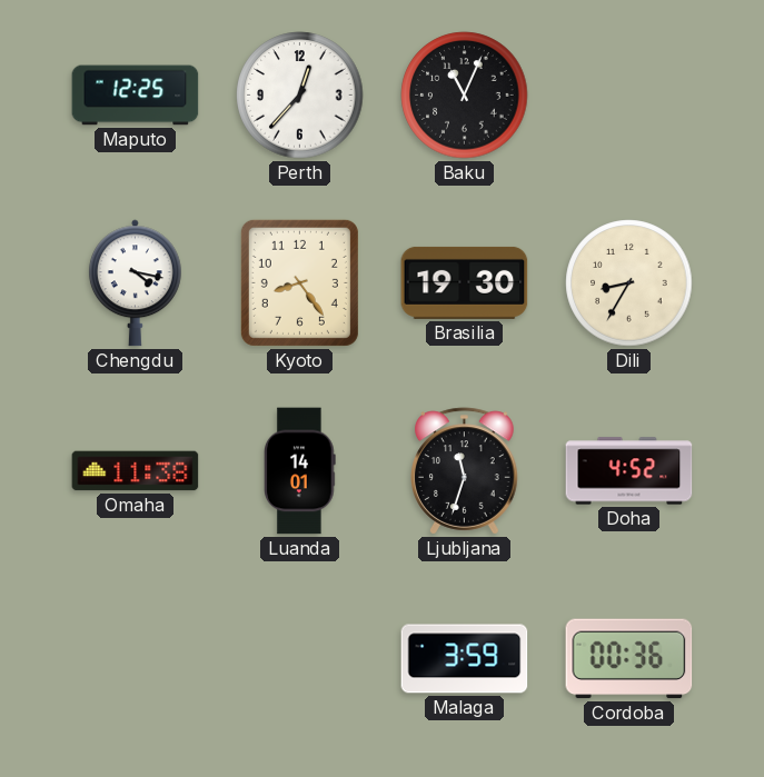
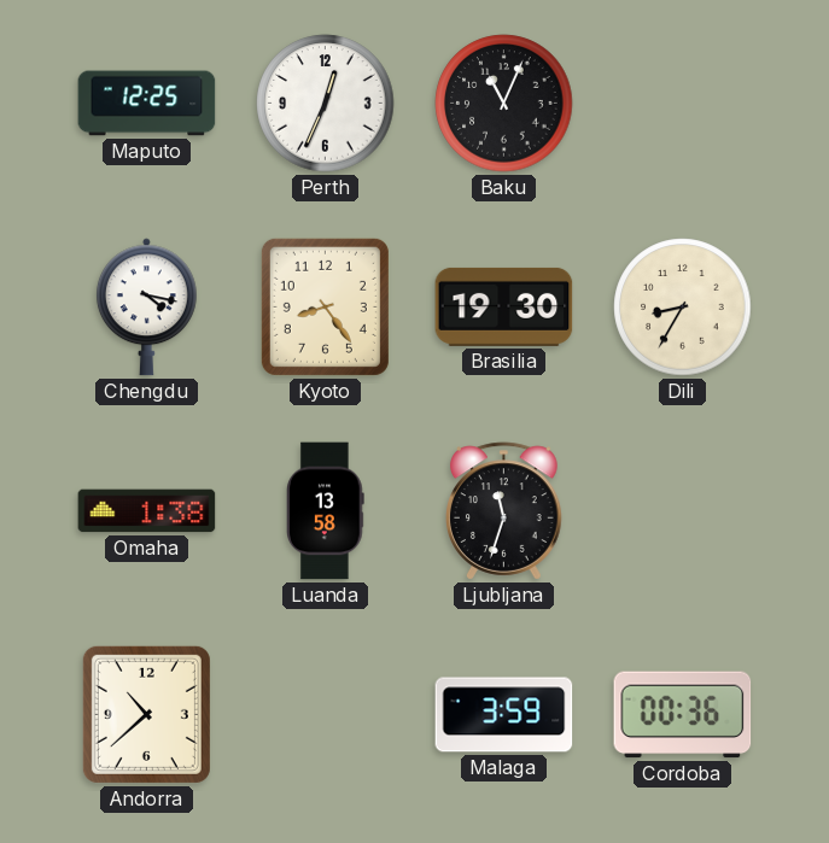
Perth: 12:37 -> 12:34
Omaha: 11:38 -> 1:38
Luanda: 14:01 -> 13:58
Doha: 4:52 -> none
Andorra: none -> 10:38
